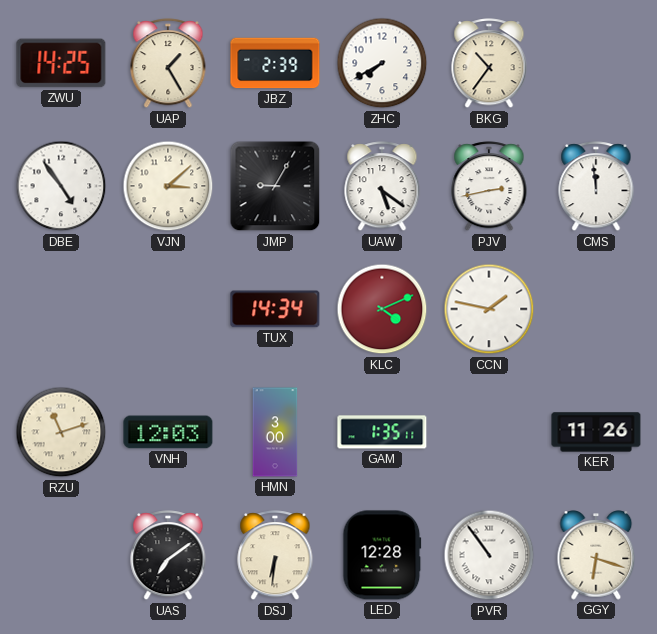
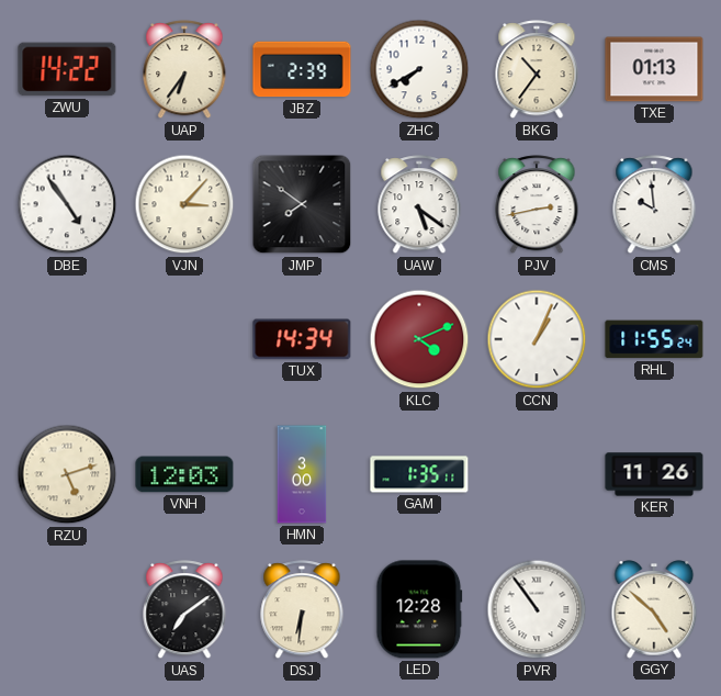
ZWU: 14:25 -> 14:22
UAP: 1:25 -> 6:36
TXE: none -> 01:13
VJN: 3:08 -> 3:07
JMP: 9:05 -> 7:51
CMS: 11:59 -> 9:59
CCN: 1:47 -> 1:04
RHL: none -> 11:55
RZU: 11:12 -> 5:12
GGY: 6:18 -> 4:52
